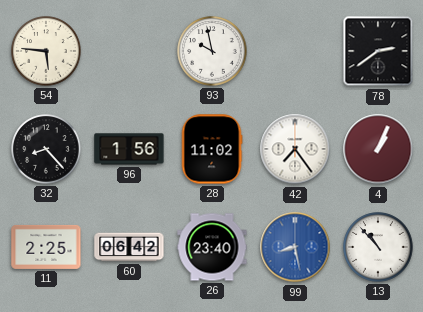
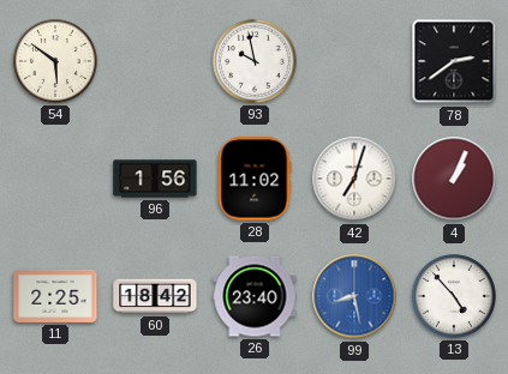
54: 5:46 -> 5:51
32: 8:23 -> none
42: 7:24 -> 7:03
60: 06:42 -> 18:42
13: 10:53 -> 4:53
